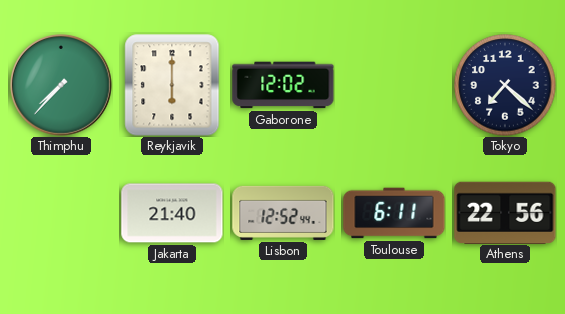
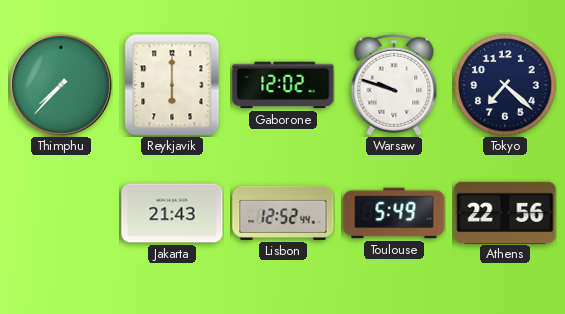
Warsaw: none -> 9:48
Jakarta: 21:40 -> 21:43
Toulouse: 6:11 -> 5:49
